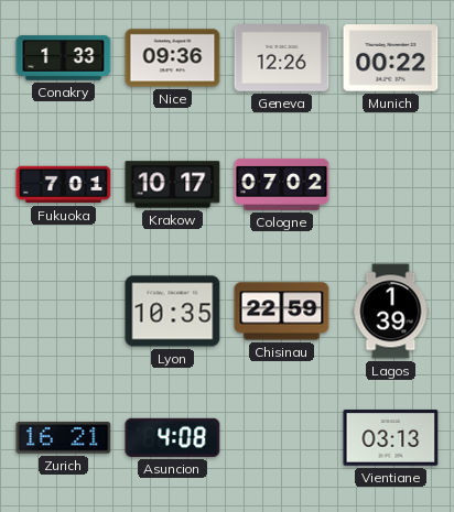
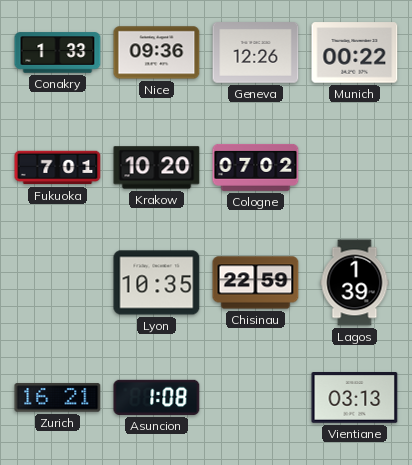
Krakow: 10:17 -> 10:20
Asuncion: 4:08 -> 1:08
